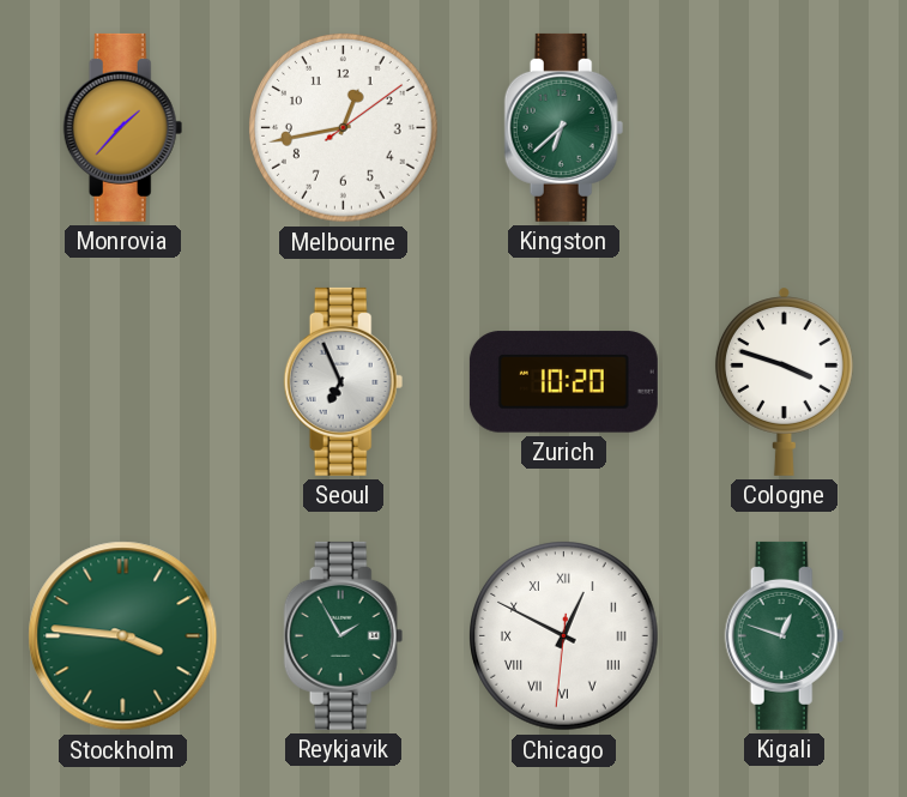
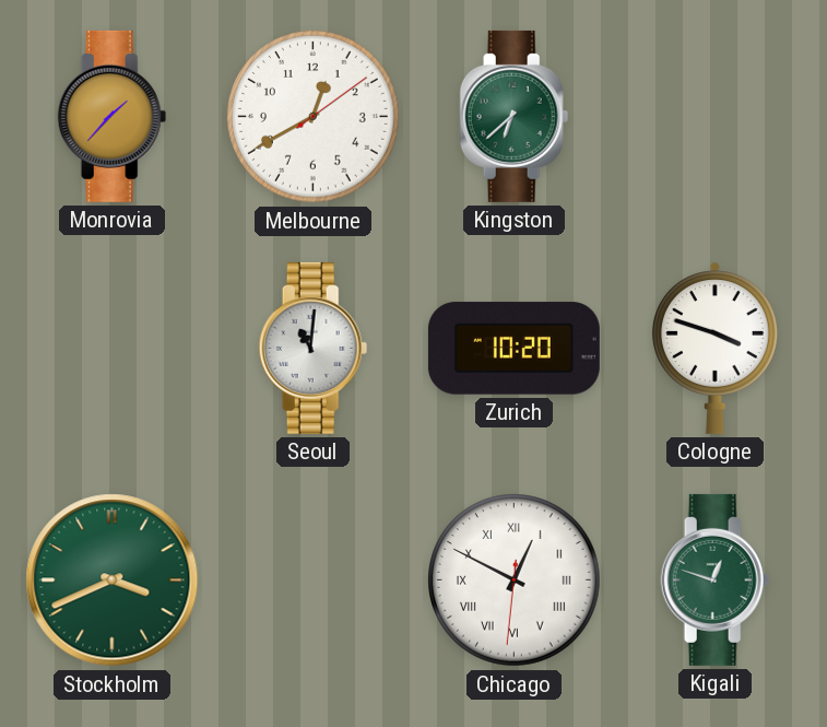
Melbourne: 12:43 -> 12:40
Seoul: 6:56 -> 11:01
Stockholm: 3:46 -> 3:41
Reykjavik: 1:55 -> none
